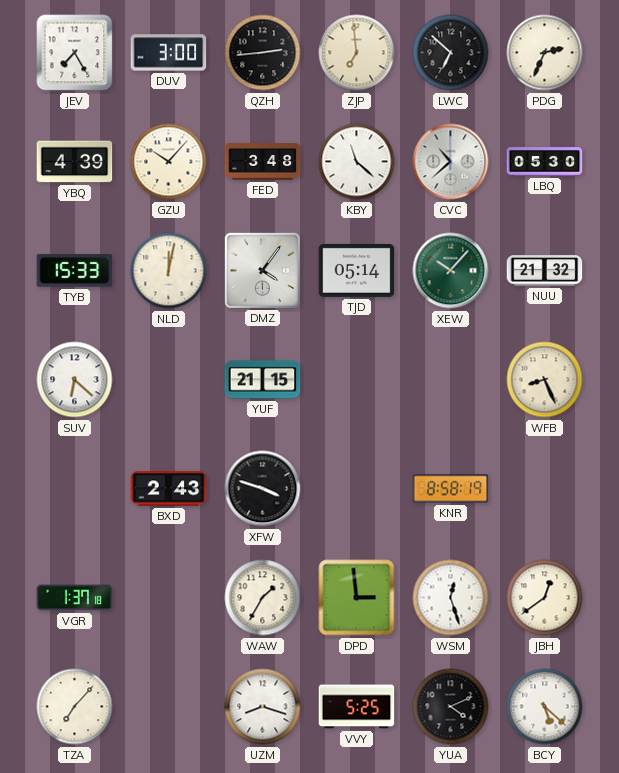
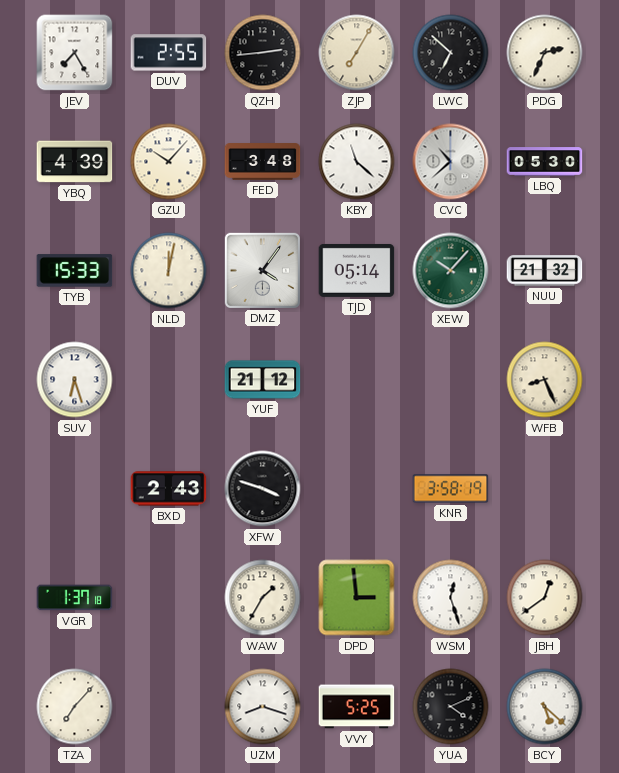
DUV: 3:00 -> 2:55
ZJP: 6:59 -> 7:05
SUV: 6:22 -> 6:27
YUF: 21:15 -> 21:12
KNR: 8:58 -> 3:58
